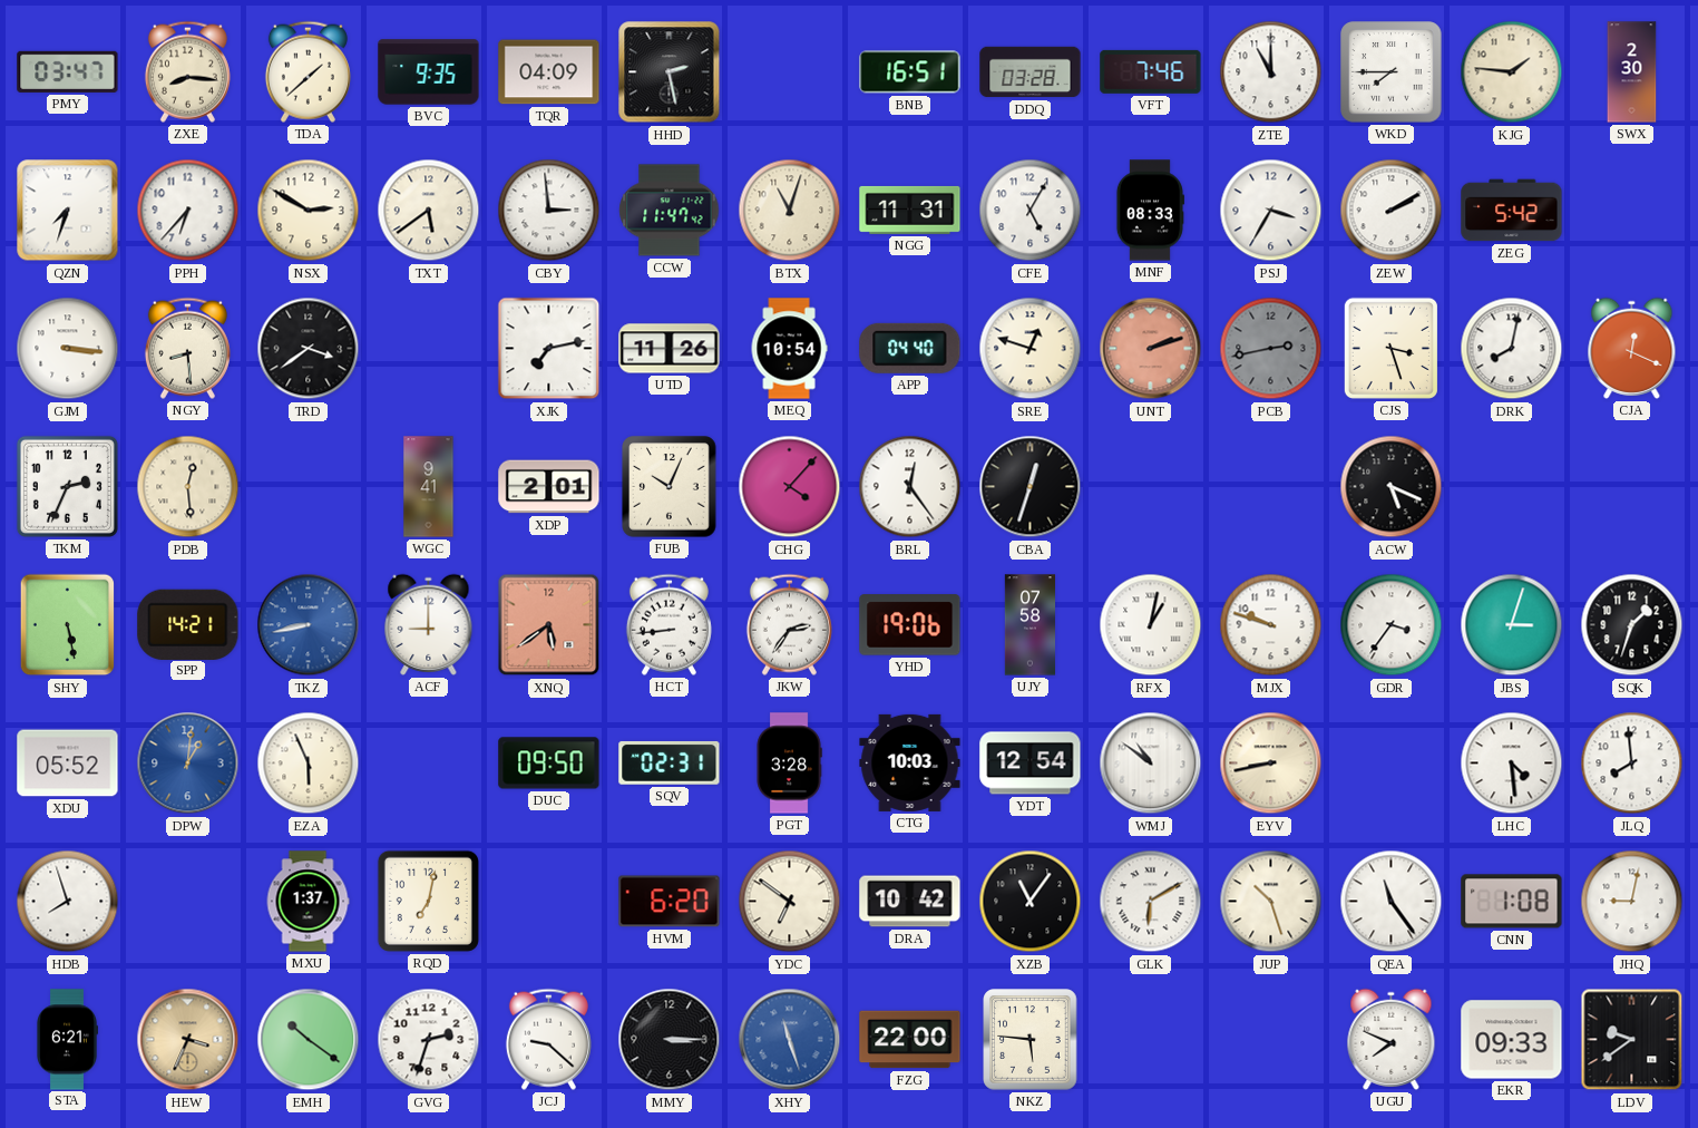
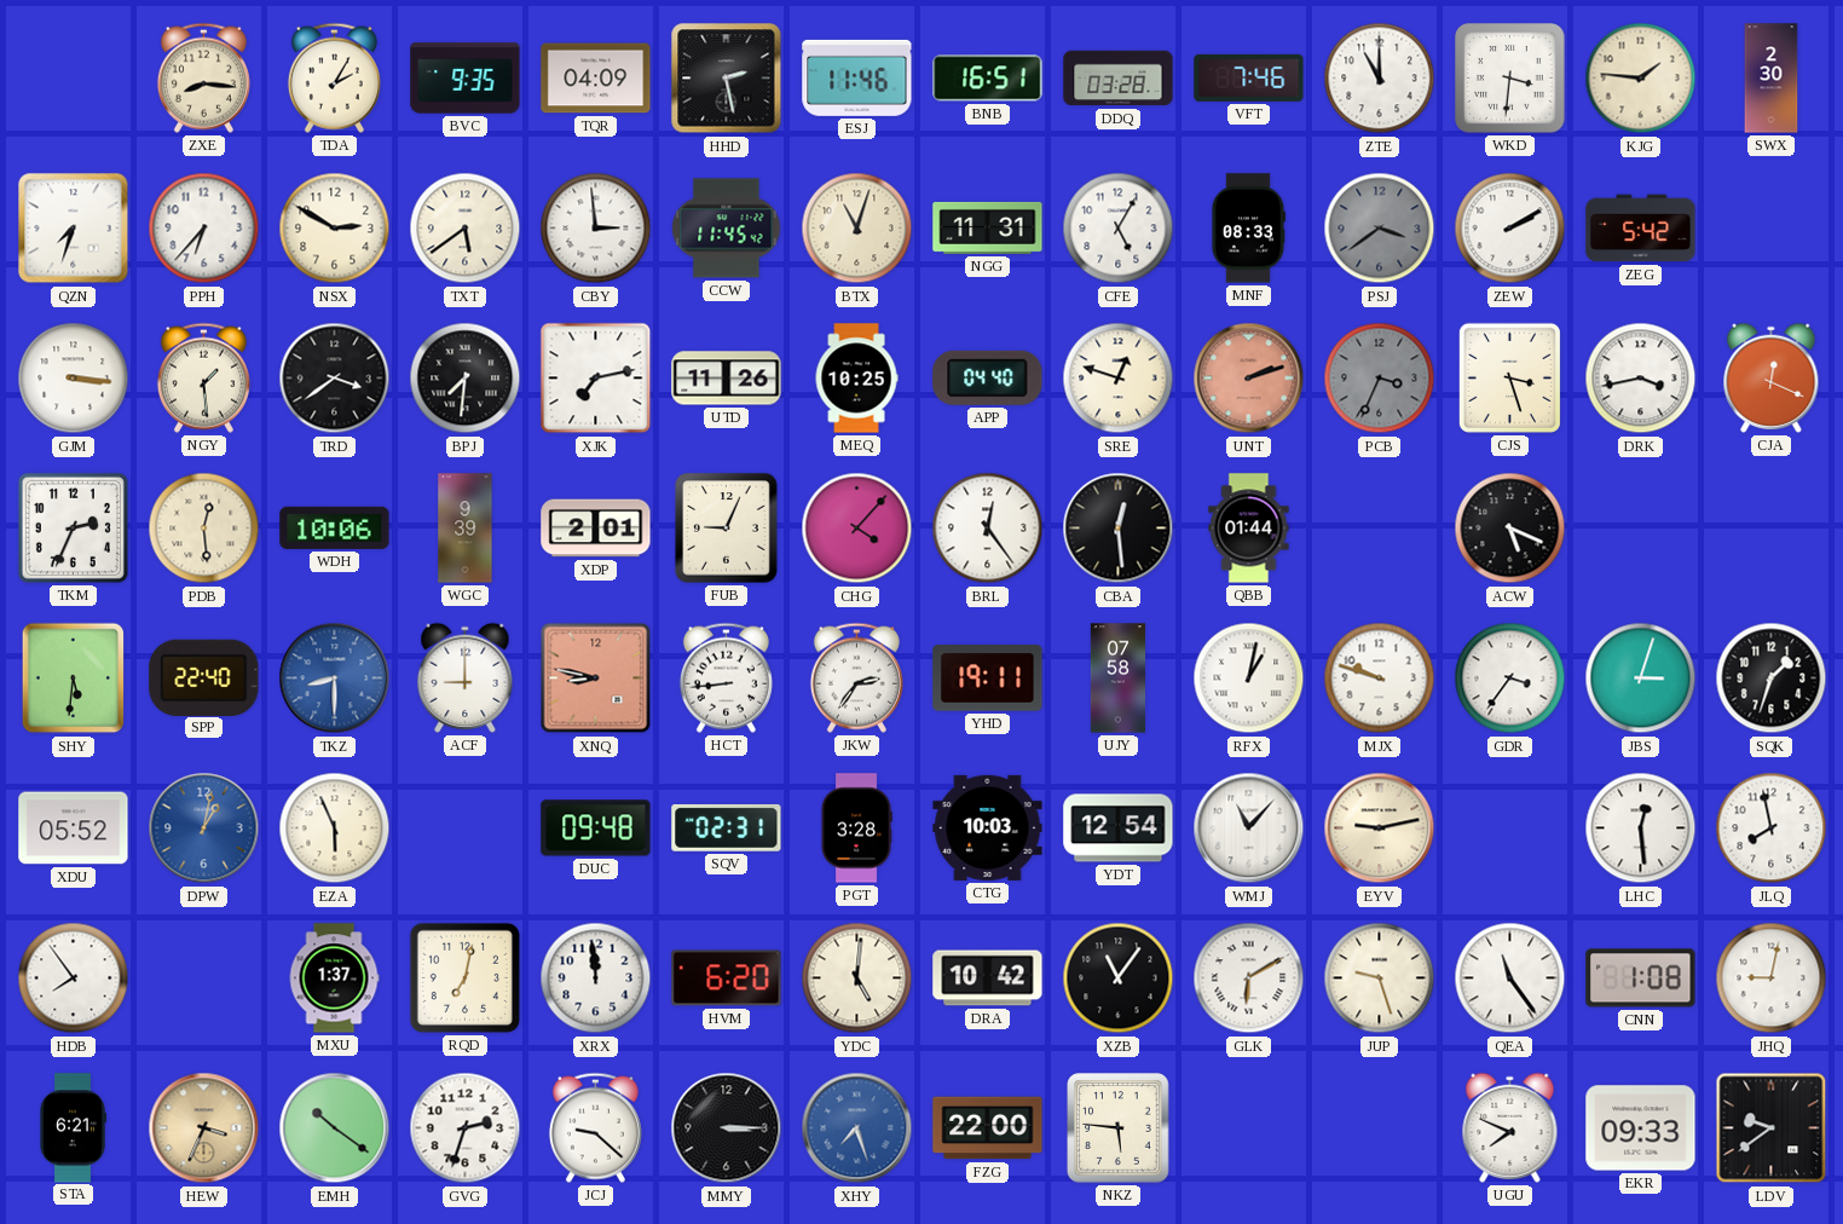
PMY: 03:47 -> none
TDA: 1:38 -> 2:05
ESJ: none -> 11:46
WKD: 7:45 -> 3:31
CCW: 11:47 -> 11:45
PSJ: 3:35 -> 3:39
PSJ dial: white -> grey
NGY: 8:29 -> 1:29
BPJ: none -> 7:31
MEQ: 10:54 -> 10:25
PCB: 2:43 -> 3:34
DRK: 8:02 -> 3:43
WDH: none -> 10:06
WGC: 9:41 -> 9:39
FUB: 10:04 -> 9:04
CBA: 12:33 -> 12:29
QBB: none -> 01:44
SHY: 5:28 -> 5:31
SPP: 14:21 -> 22:40
TKZ: 8:43 -> 8:30
XNQ: 5:39 -> 8:47
YHD: 19:06 -> 19:11
DPW: 1:01 -> 1:02
DUC: 09:50 -> 09:48
WMJ: 10:51 -> 11:07
EYV: 8:43 -> 9:13
LHC: 4:29 -> 12:29
JLQ: 7:59 -> 7:58
HDB: 7:57 -> 7:54
XRX: none -> 11:59
YDC: 6:51 -> 5:01
JUP: 10:27 -> 9:27
XHY: 11:27 -> 7:27
